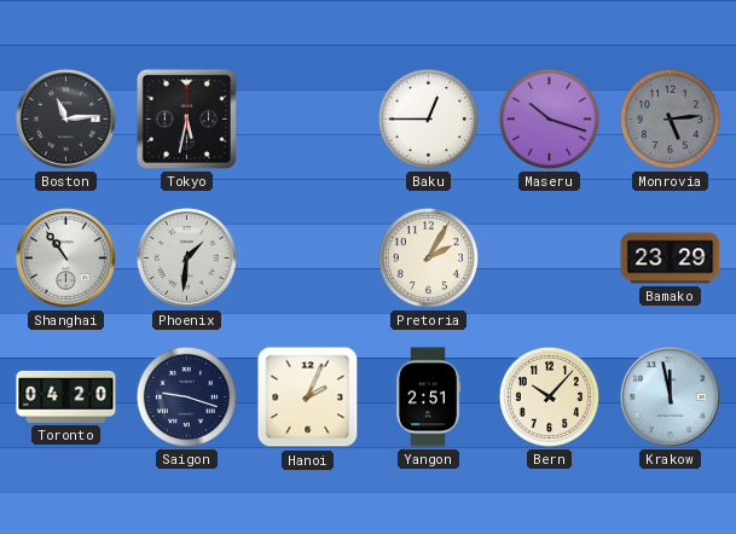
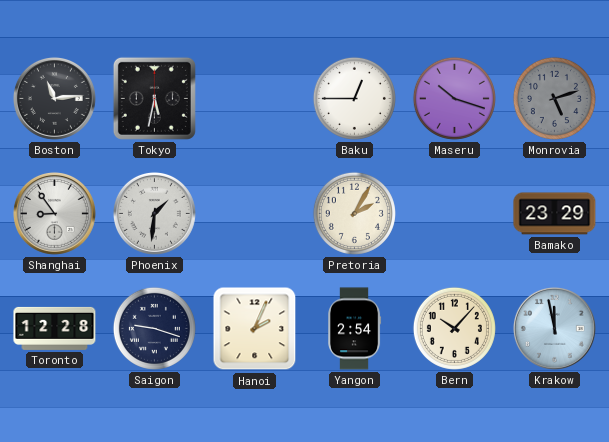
Monrovia: 5:14 -> 5:12
Shanghai: 10:54 -> 8:54
Toronto: 04:20 -> 12:28
Yangon: 2:51 -> 2:54
